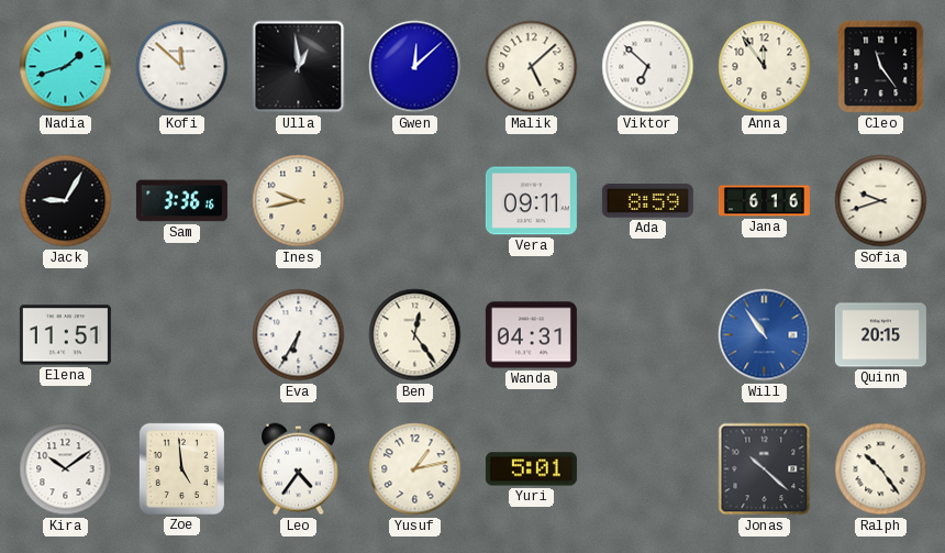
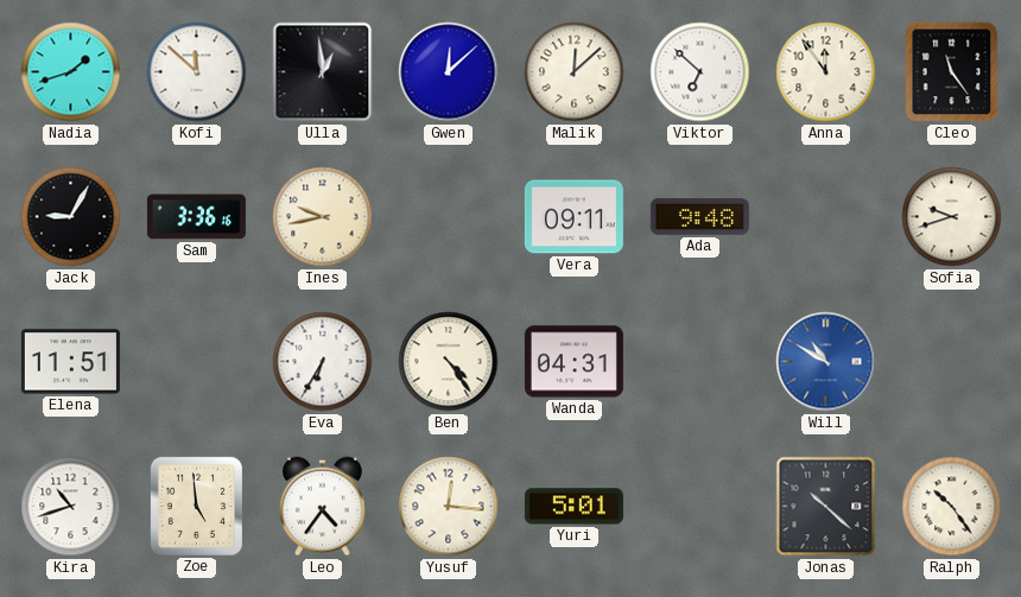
Malik: 5:08 -> 12:08
Ada: 8:59 -> 9:48
Jana: 6:16 -> none
Ben: 12:24 -> 4:24
Will: 10:54 -> 10:50
Quinn: 20:15 -> none
Kira: 10:09 -> 10:42
Yusuf: 1:13 -> 12:16
